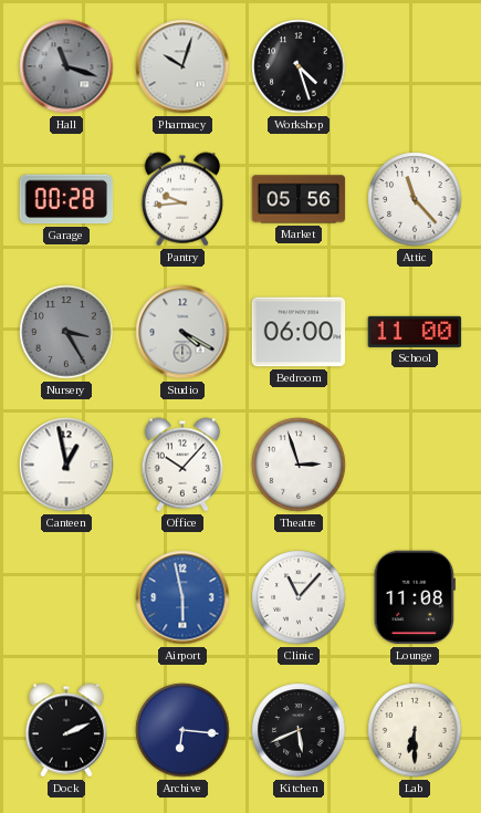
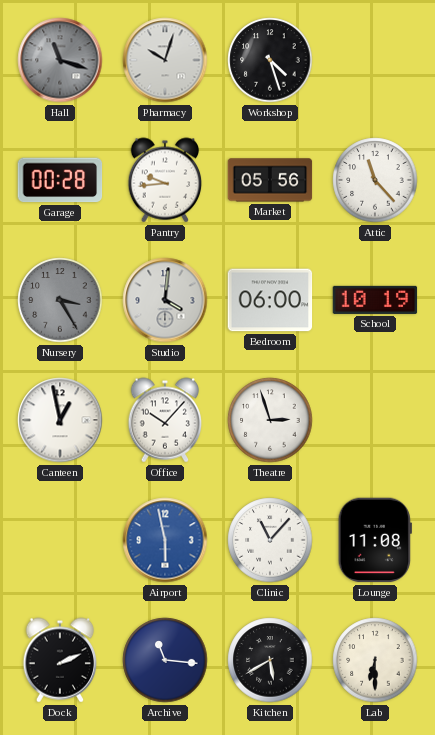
Studio: 4:20 -> 4:01
School: 11:00 -> 10:19
Archive: 6:16 -> 11:16
Kitchen: 5:41 -> 5:40
